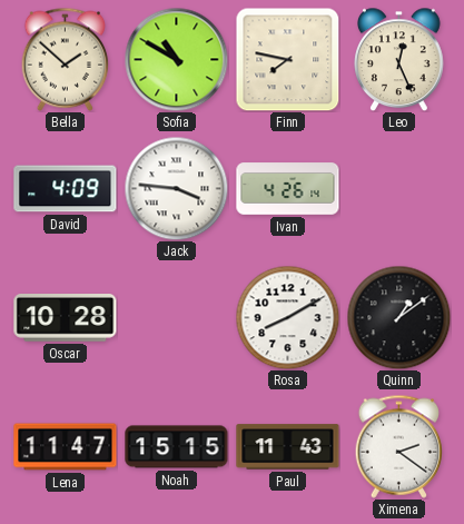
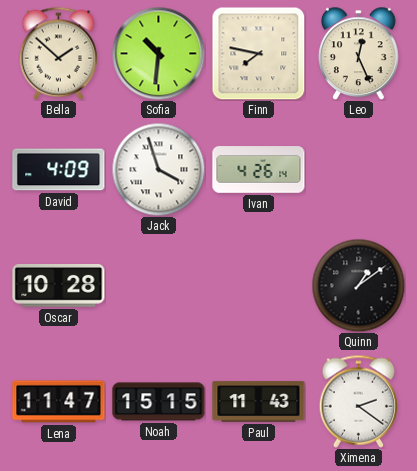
Sofia: 10:50 -> 10:31
Jack: 3:46 -> 3:57
Rosa: 8:10 -> none
